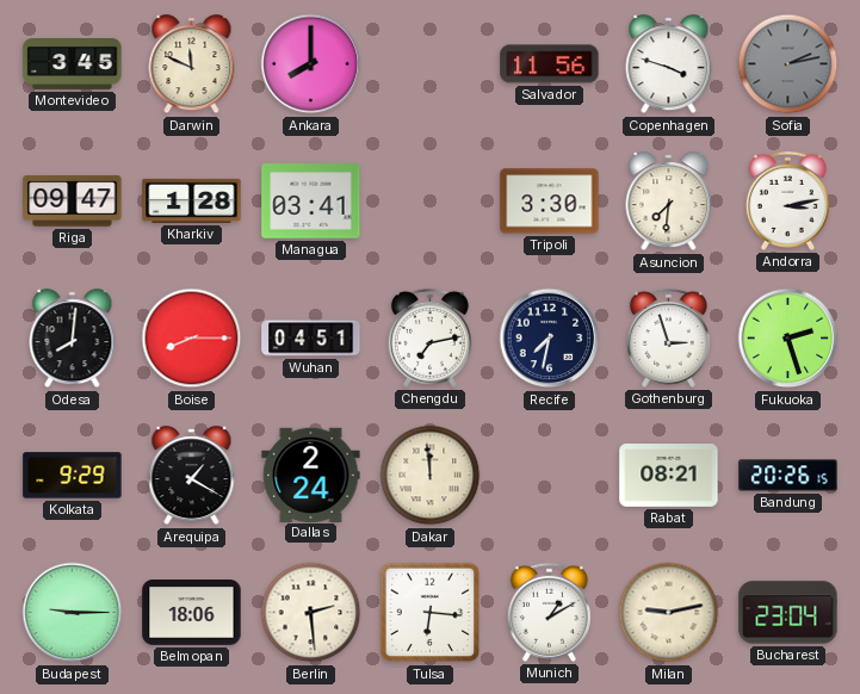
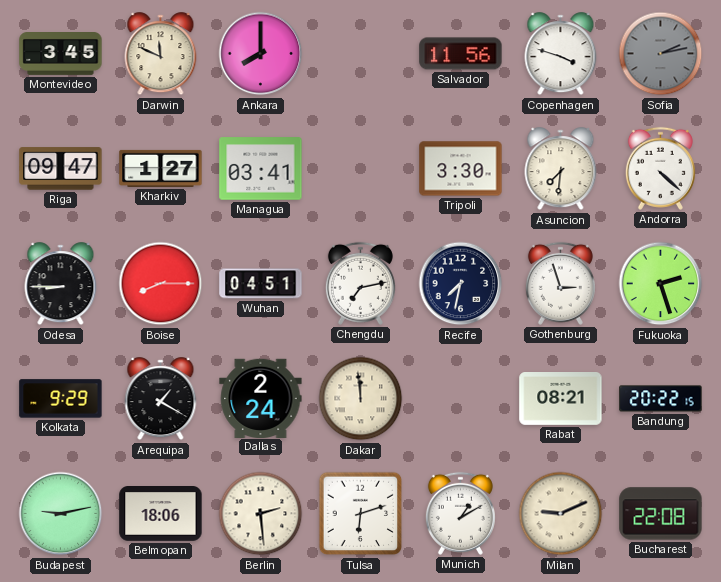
Kharkiv: 1:28 -> 1:27
Andorra: 3:13 -> 4:22
Odesa: 8:01 -> 8:45
Bandung: 20:26 -> 20:22
Budapest: 9:15 -> 9:13
Tulsa: 6:16 -> 6:12
Milan: 9:13 -> 9:11
Bucharest: 23:04 -> 22:08
